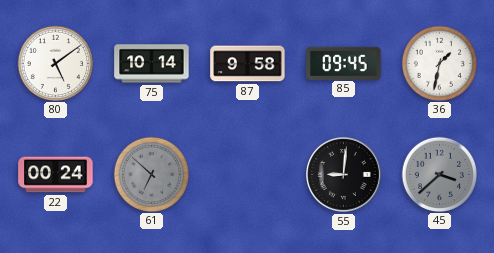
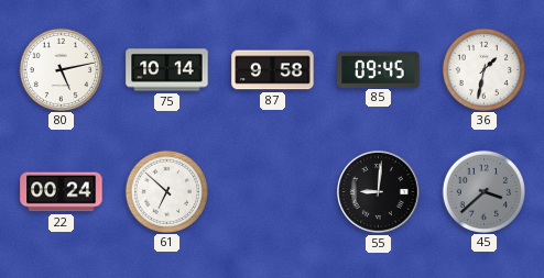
80: 5:09 -> 5:13
61 dial: grey -> white
